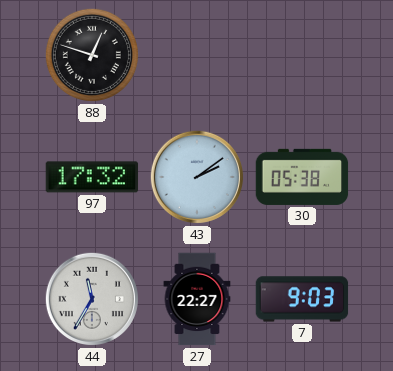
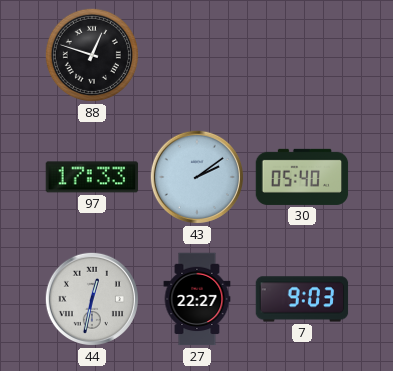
97: 17:32 -> 17:33
30: 05:38 -> 05:40
44: 11:35 -> 12:32
